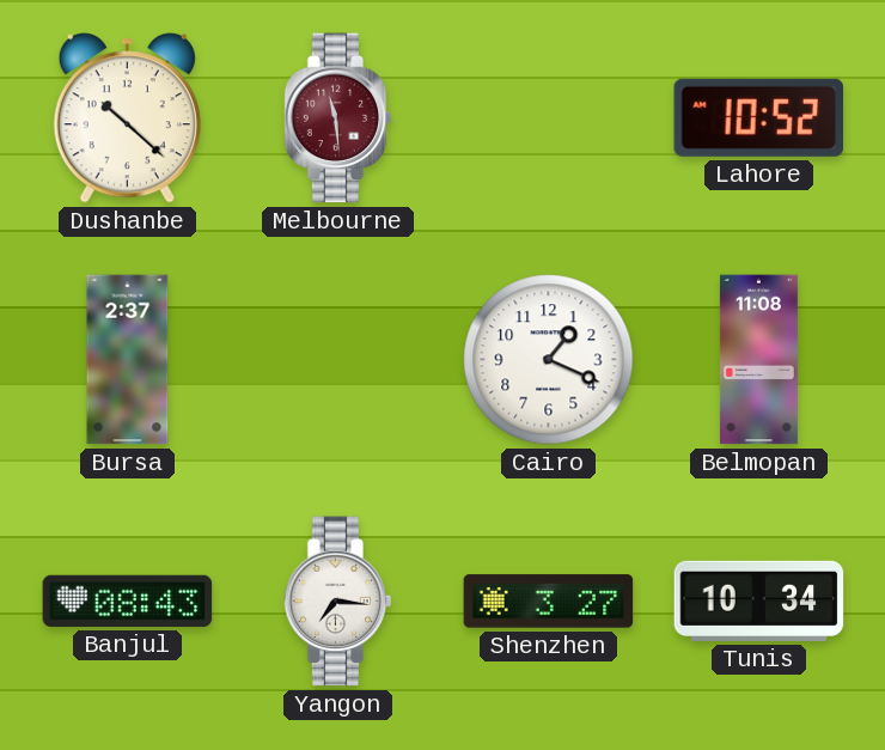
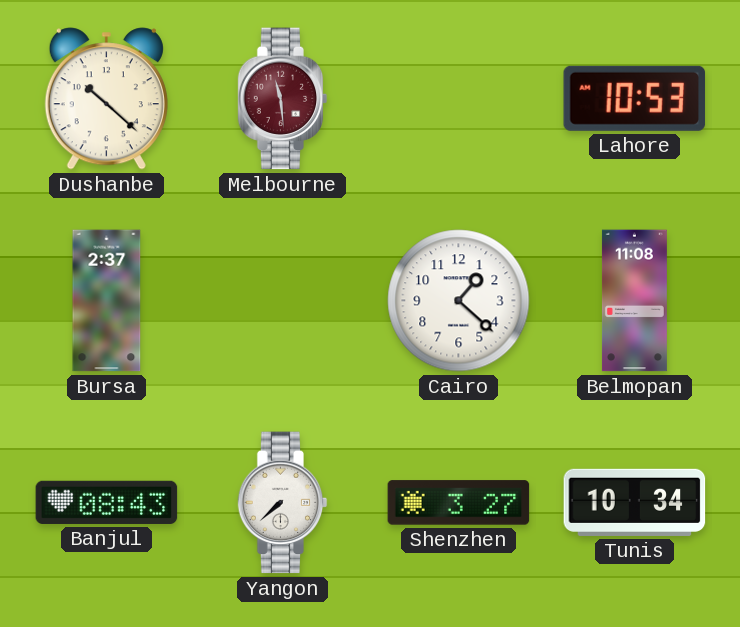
Lahore: 10:52 -> 10:53
Cairo: 1:19 -> 1:22
Yangon: 7:16 -> 7:38
